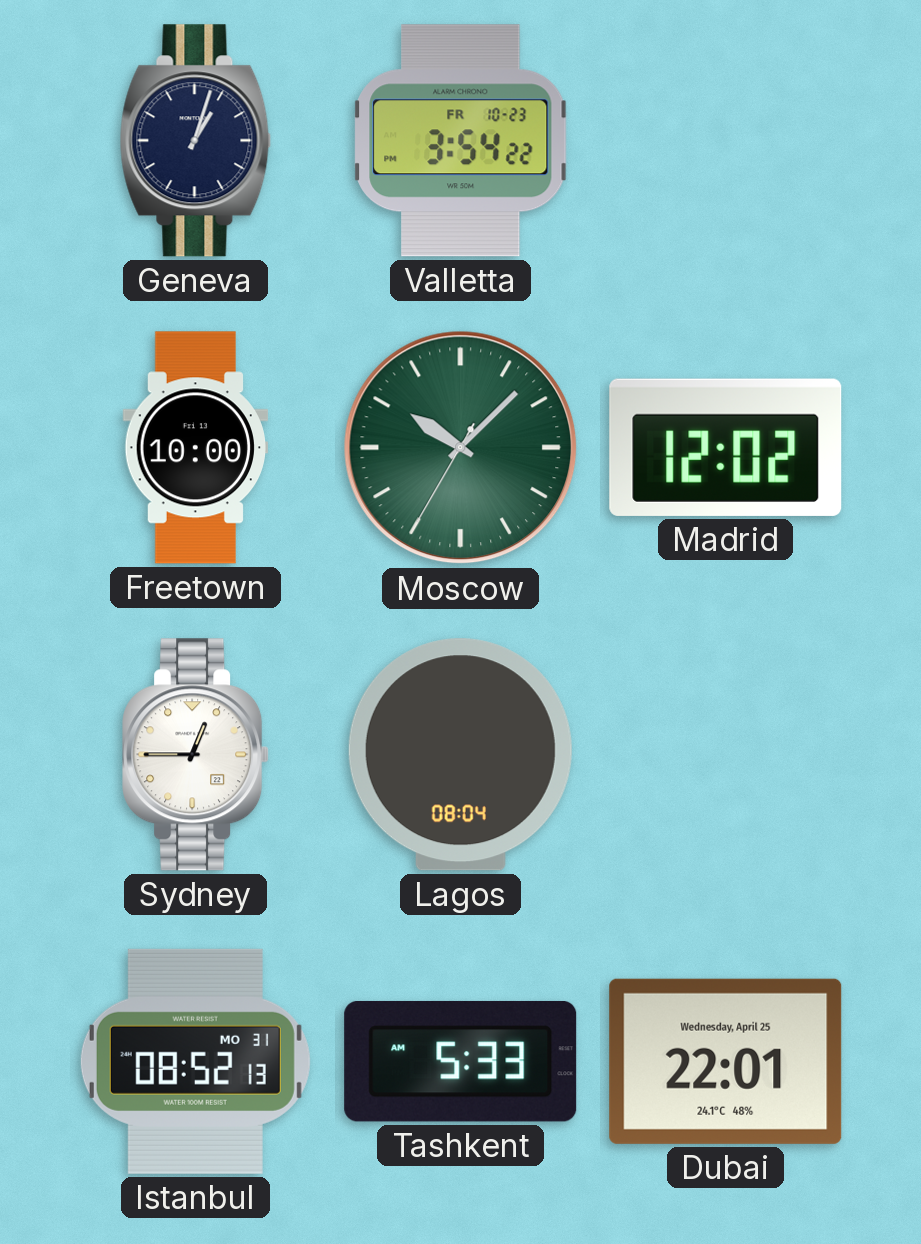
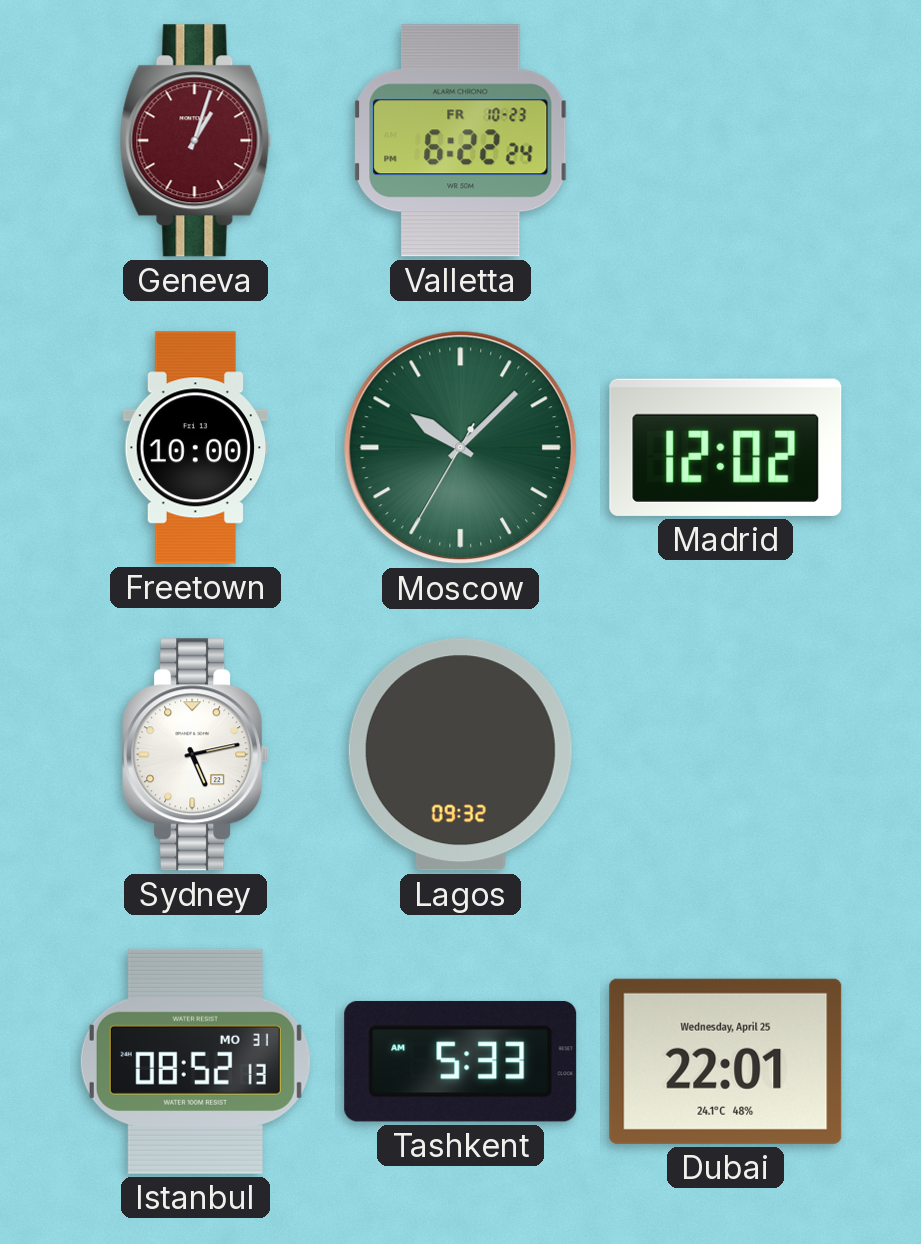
Geneva dial: navy -> burgundy
Valletta: 3:54 -> 6:22
Sydney: 12:45 -> 5:13
Lagos: 08:04 -> 09:32
